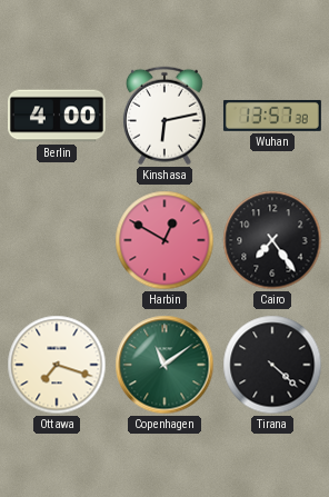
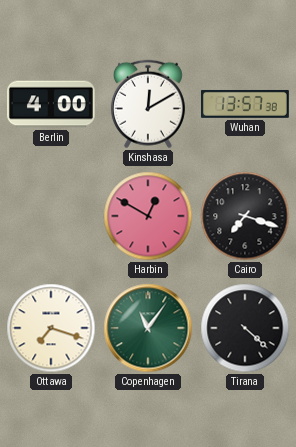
Kinshasa: 6:13 -> 12:10
Cairo: 7:24 -> 7:18
Copenhagen: 11:09 -> 11:06
